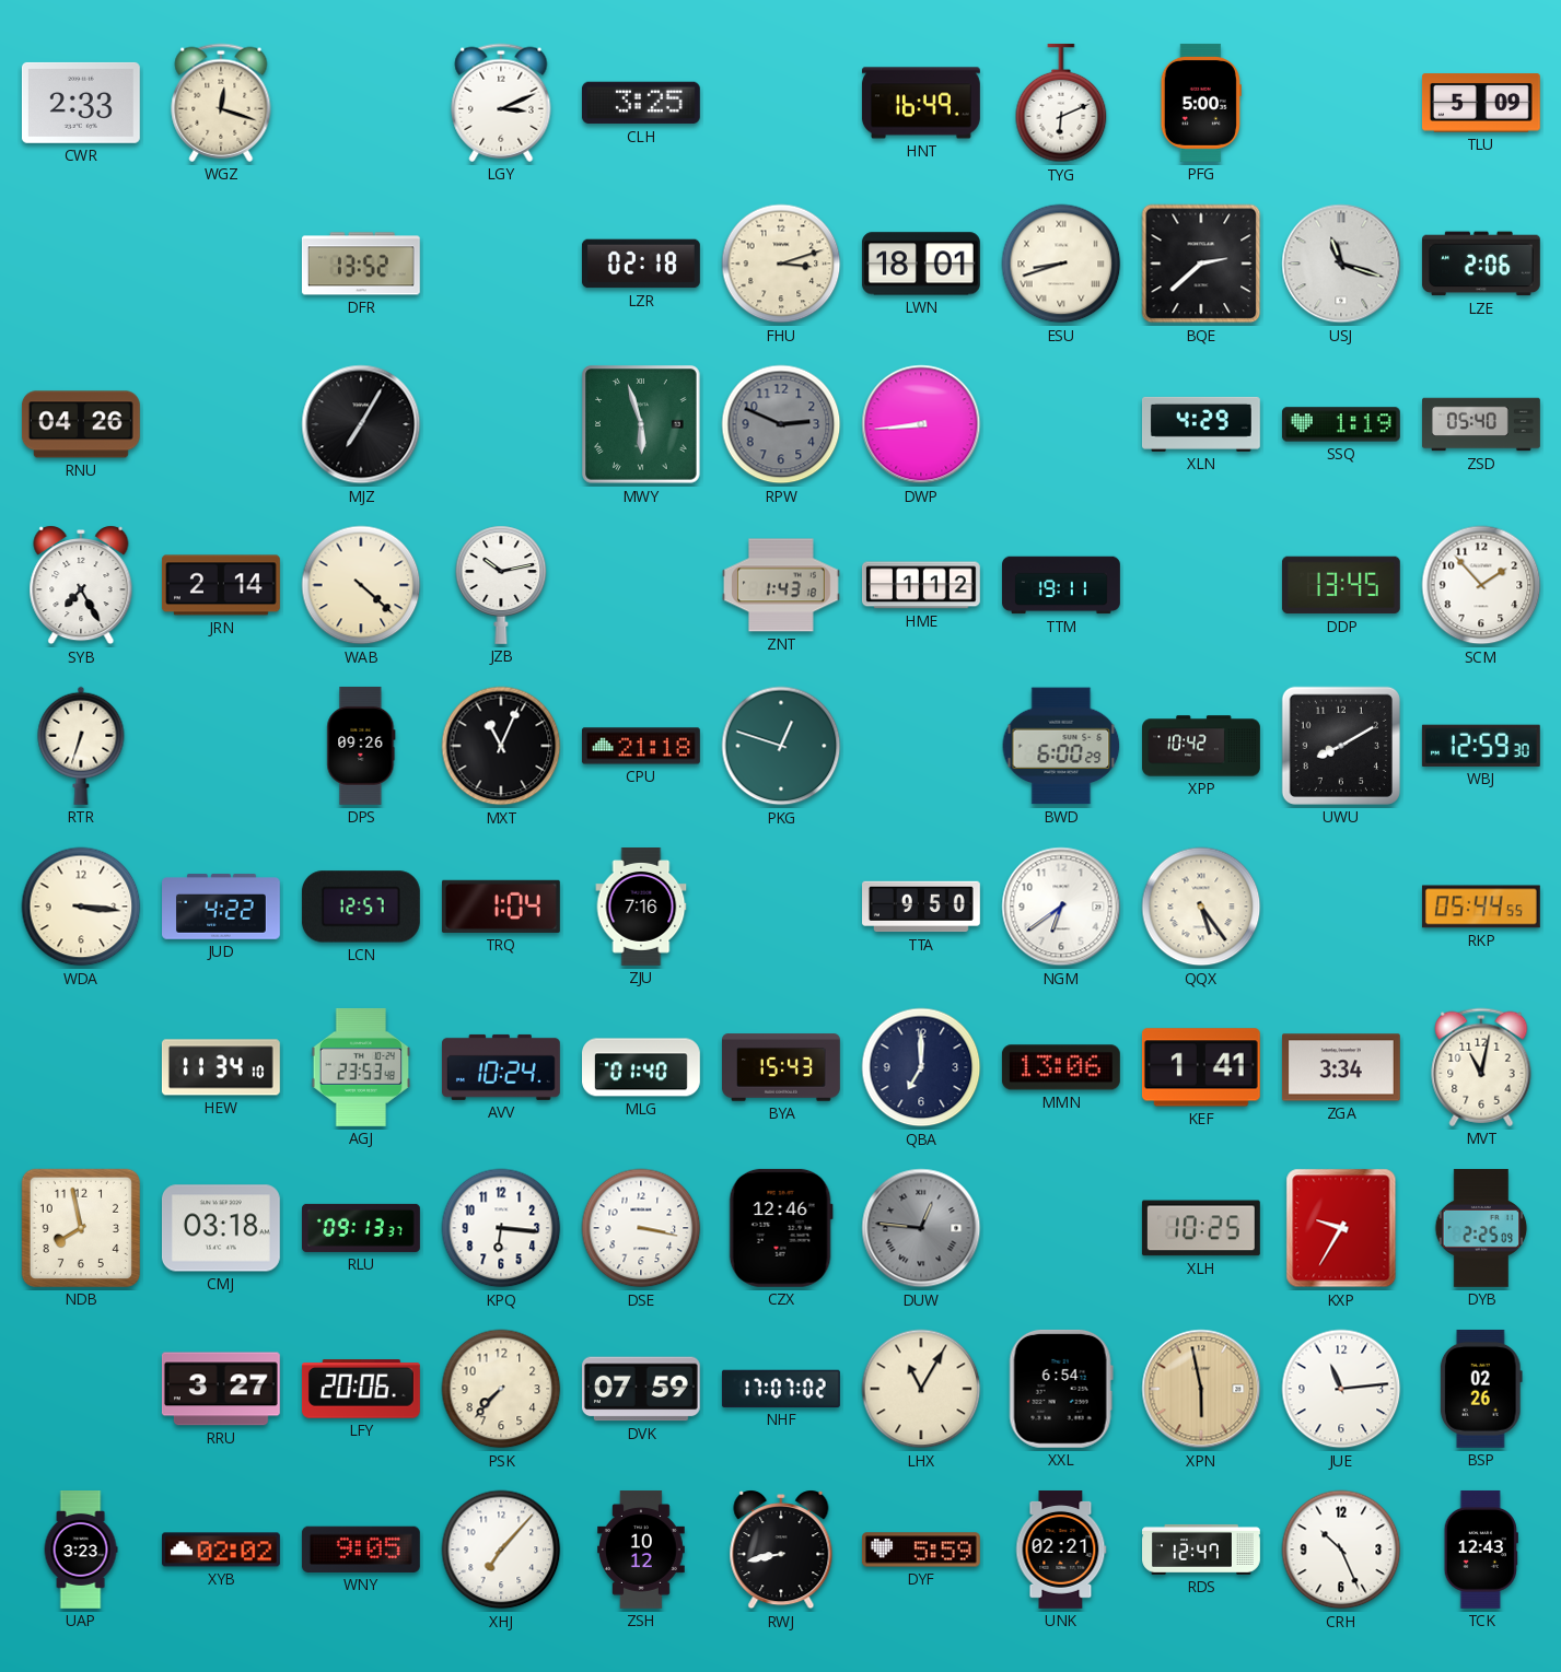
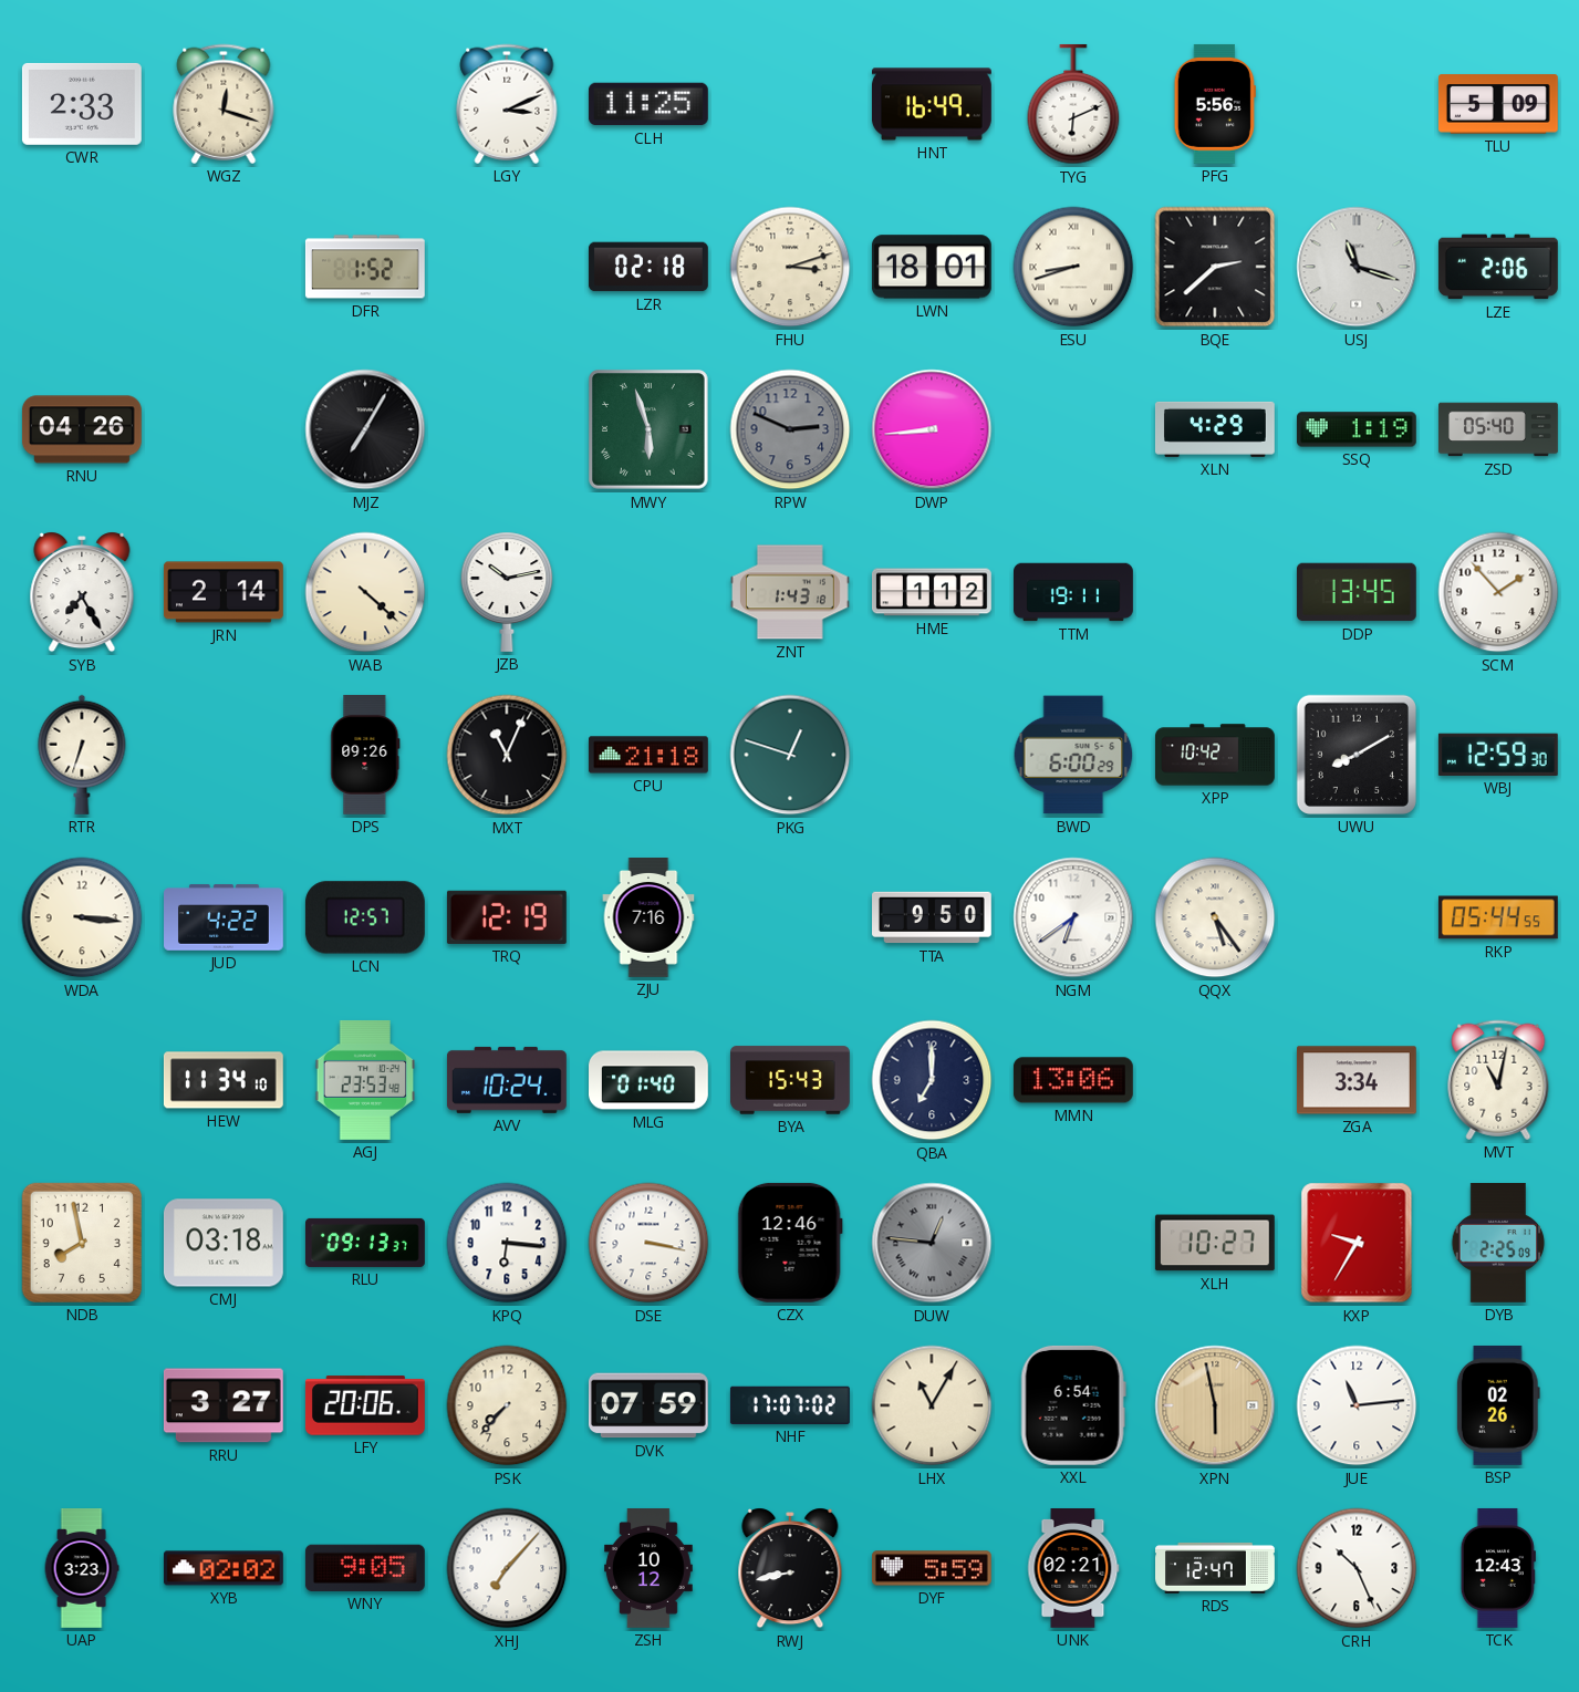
CLH: 3:25 -> 11:25
PFG: 5:00 -> 5:56
DFR: 13:52 -> 1:52
TRQ: 1:04 -> 12:19
KEF: 1:41 -> none
XLH: 10:25 -> 10:27
